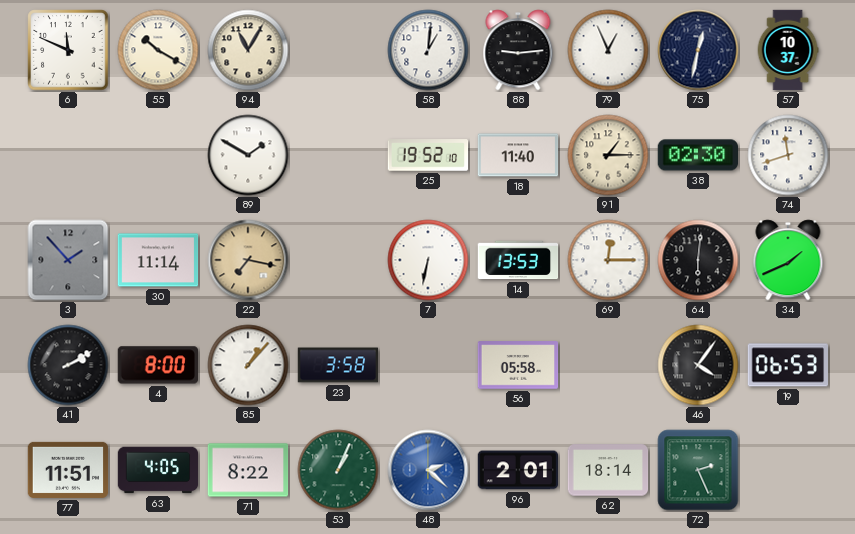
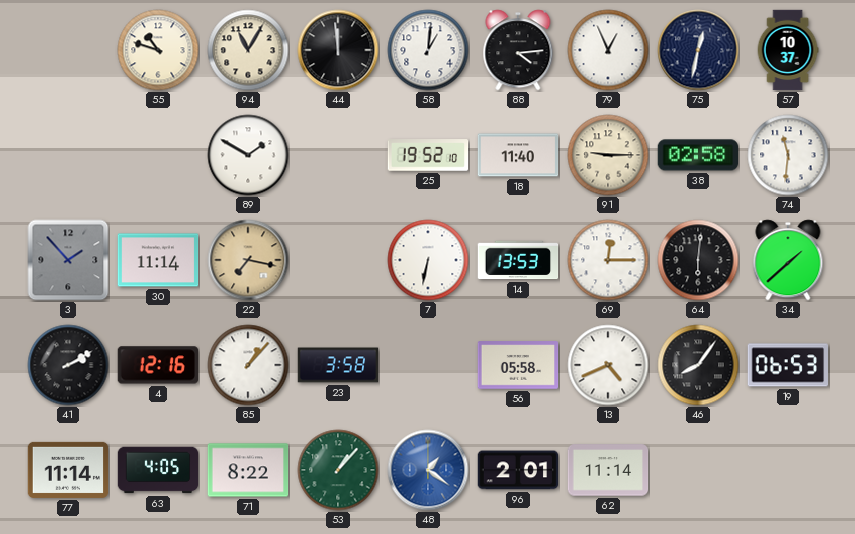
6: 11:49 -> none
55: 10:20 -> 10:48
44: none -> 11:59
88: 9:14 -> 4:14
91: 1:15 -> 9:15
38: 02:30 -> 02:58
74: 11:42 -> 11:31
34: 1:41 -> 1:38
4: 8:00 -> 12:16
13: none -> 4:41
46: 4:06 -> 8:06
77: 11:51 -> 11:14
53: 1:04 -> 1:07
48: 2:22 -> 1:21
62: 18:14 -> 11:14
72: 2:26 -> none
